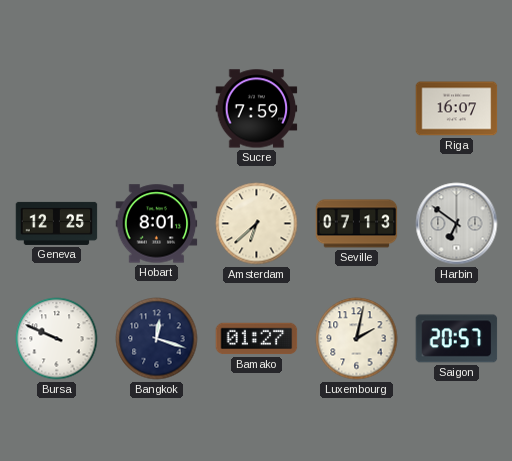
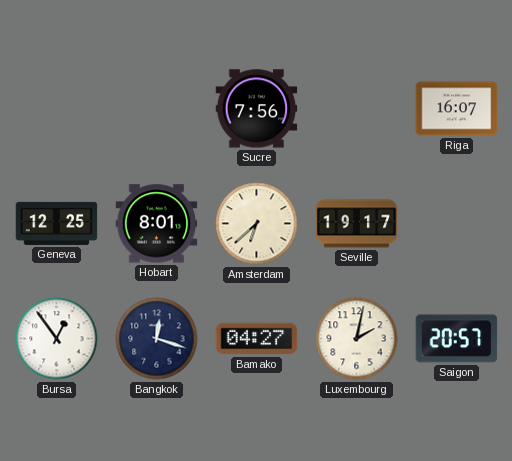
Sucre: 7:59 -> 7:56
Seville: 07:13 -> 19:17
Harbin: 6:51 -> none
Bursa: 9:49 -> 12:54
Bamako: 01:27 -> 04:27
